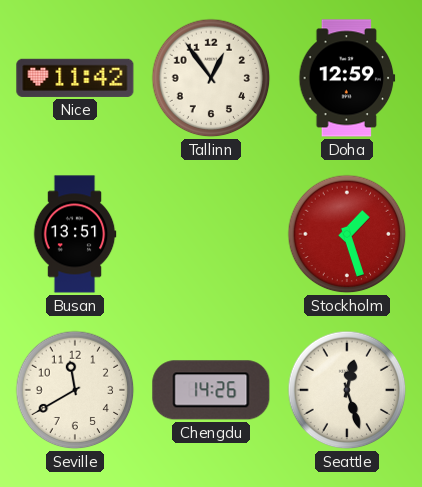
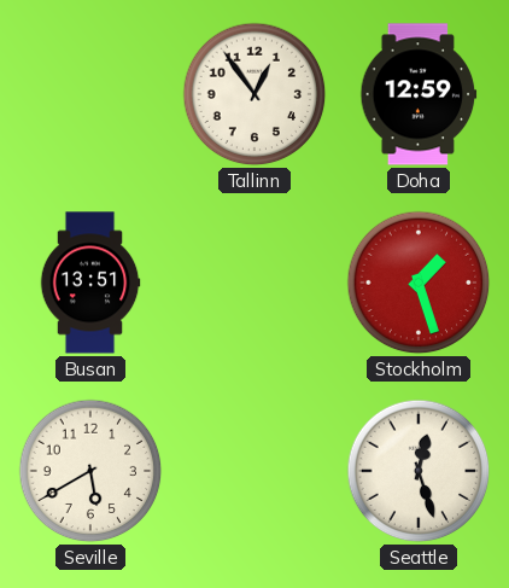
Nice: 11:42 -> none
Seville: 11:40 -> 5:40
Chengdu: 14:26 -> none
